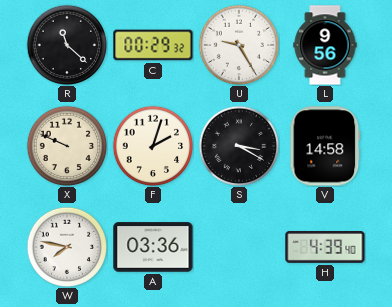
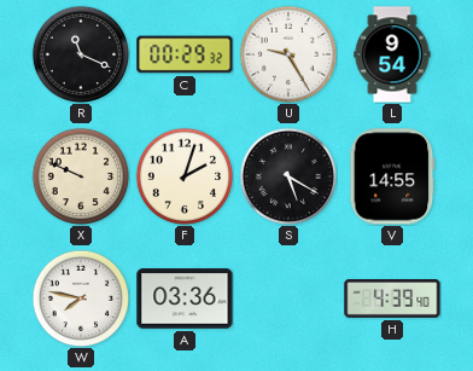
R: 11:22 -> 11:19
L: 9:56 -> 9:54
S: 3:20 -> 5:20
V: 14:58 -> 14:55
